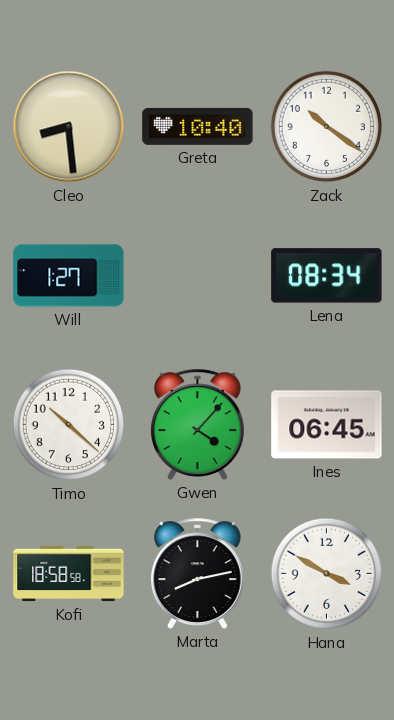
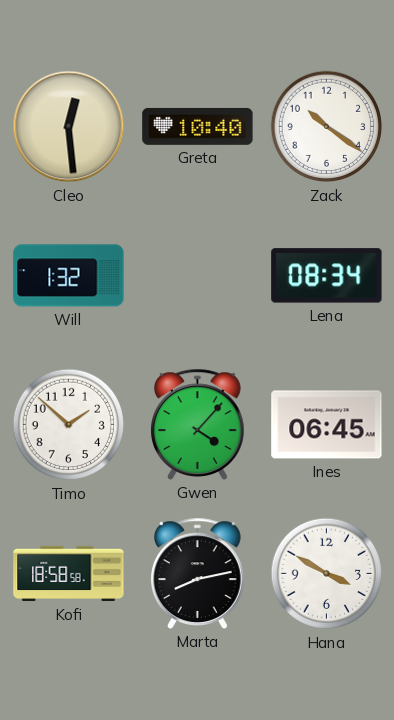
Cleo: 8:29 -> 12:29
Will: 1:27 -> 1:32
Timo: 10:22 -> 1:52
